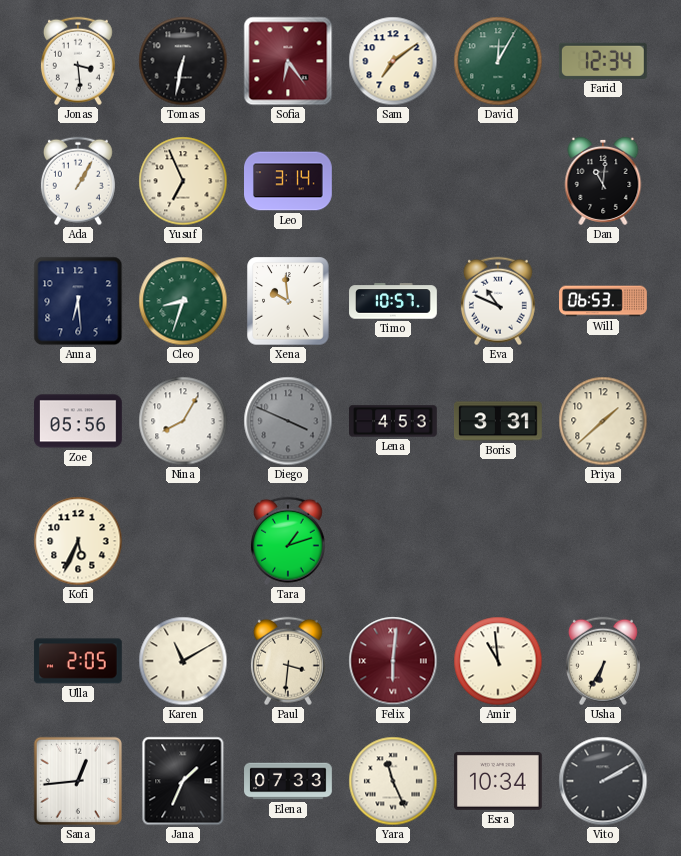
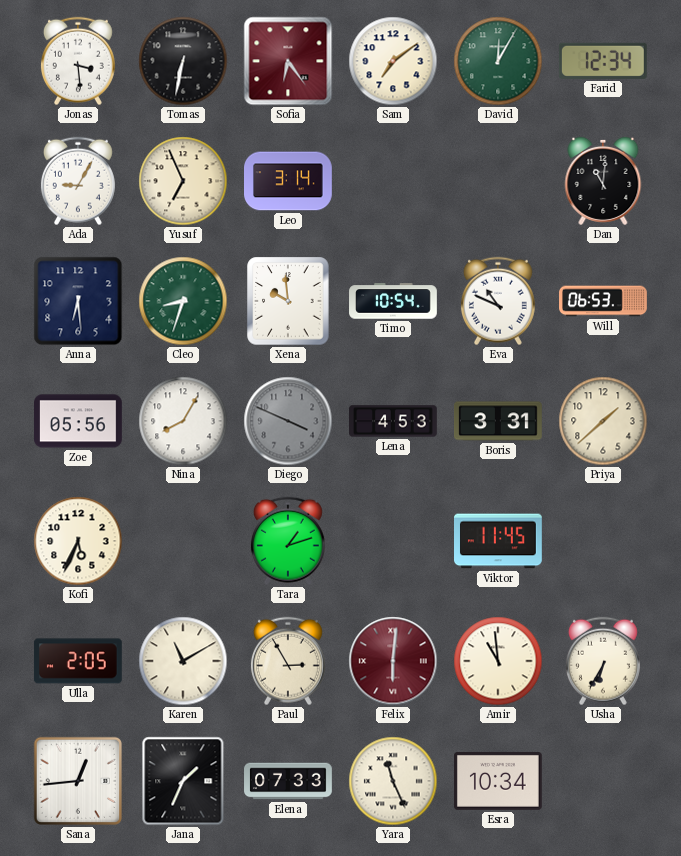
Ada: 1:05 -> 9:05
Timo: 10:57 -> 10:54
Viktor: none -> 11:45
Paul: 3:31 -> 2:55
Vito: 2:10 -> none
